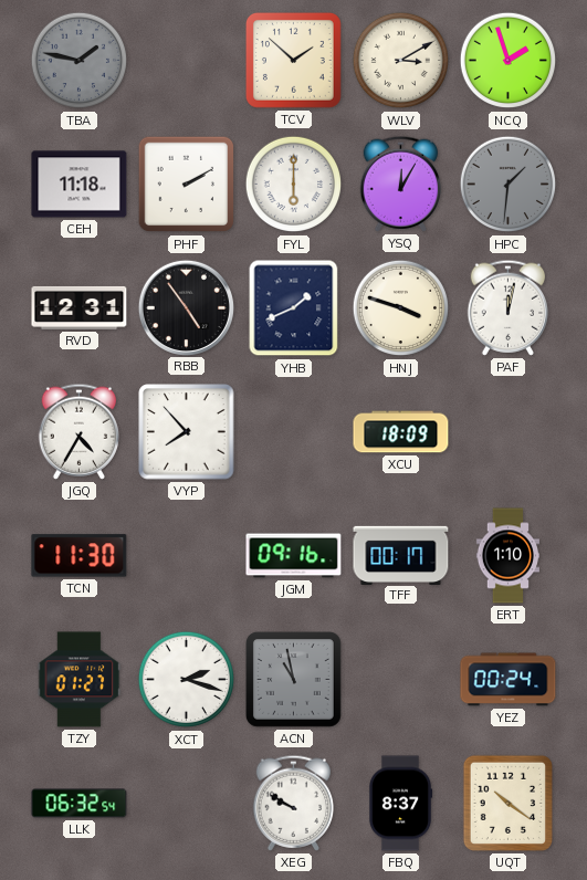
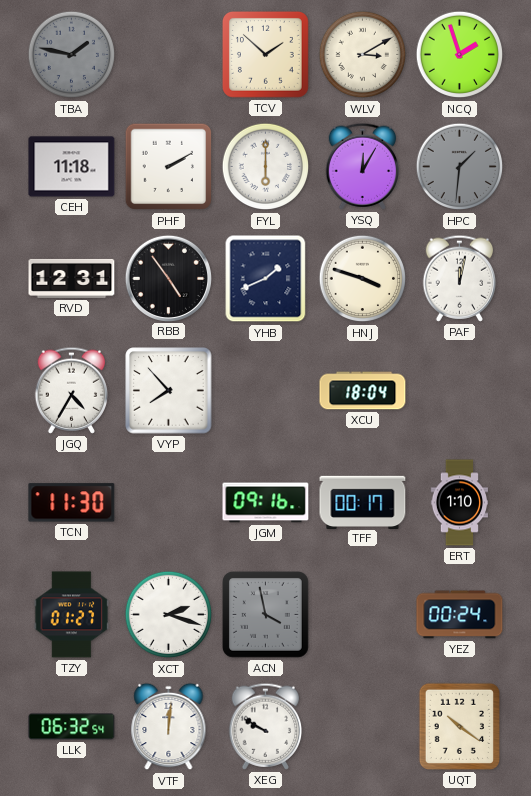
XCU: 18:09 -> 18:04
ACN: 10:58 -> 3:58
VTF: none -> 12:01
FBQ: 8:37 -> none
